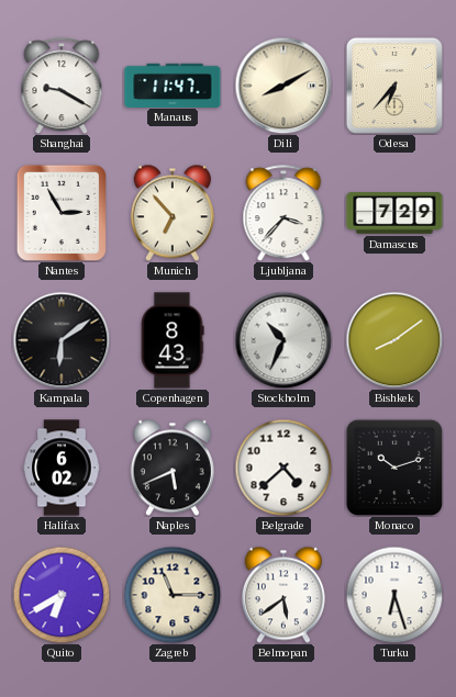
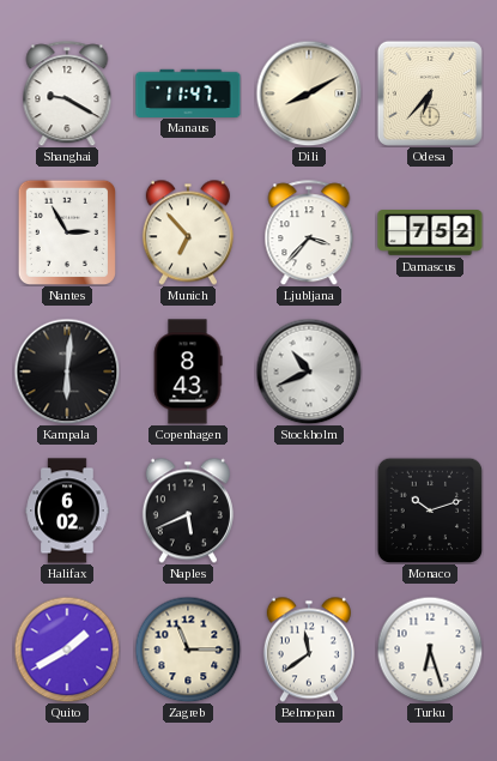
Damascus: 7:29 -> 7:52
Kampala: 6:09 -> 6:01
Stockholm: 10:34 -> 10:41
Bishkek: 8:09 -> none
Belgrade: 4:38 -> none
Quito: 6:40 -> 1:40
Belmopan: 5:39 -> 11:39
